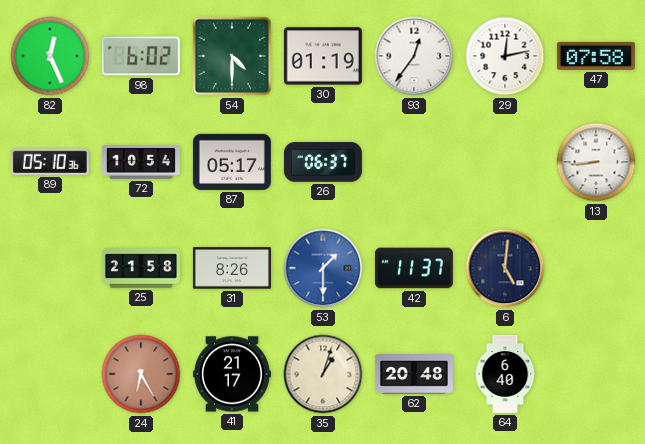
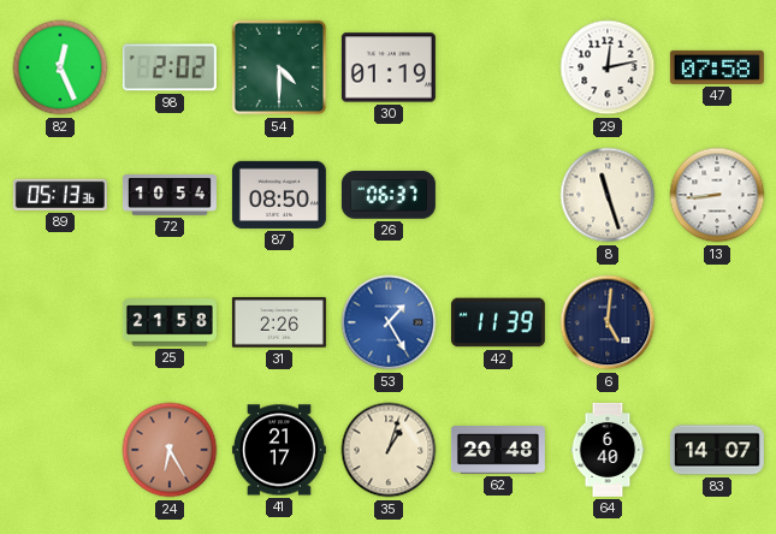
98: 6:02 -> 2:02
93: 12:36 -> none
89: 05:10 -> 05:13
87: 05:17 -> 08:50
8: none -> 11:27
31: 8:26 -> 2:26
53: 1:30 -> 1:25
42: 11:37 -> 11:39
83: none -> 14:07
